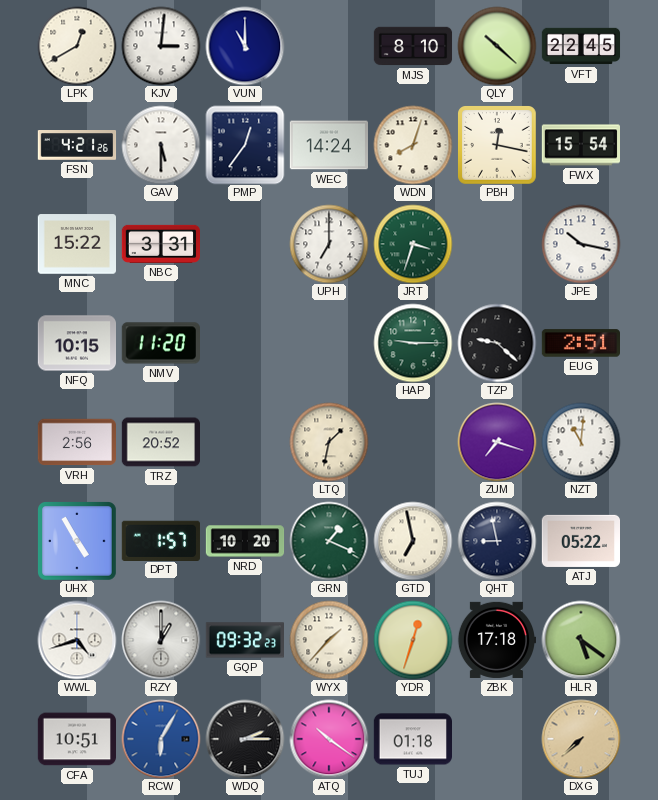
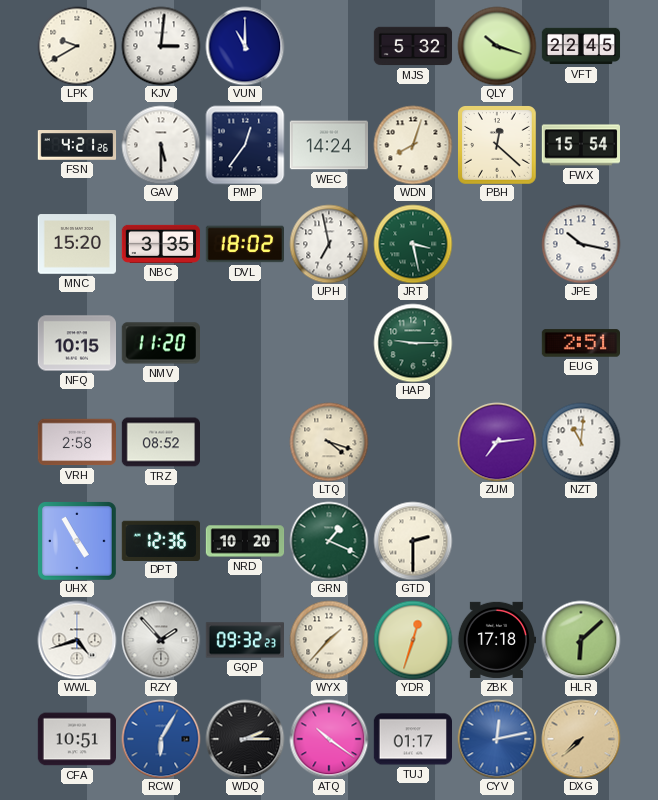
LPK: 12:40 -> 9:40
MJS: 8:10 -> 5:32
QLY: 10:22 -> 10:18
PBH: 12:17 -> 12:22
MNC: 15:22 -> 15:20
NBC: 3:31 -> 3:35
DVL: none -> 18:02
UPH: 7:00 -> 6:58
JRT: 3:33 -> 3:28
TZP: 9:22 -> none
VRH: 2:56 -> 2:58
TRZ: 20:52 -> 08:52
LTQ: 1:32 -> 4:18
ZUM: 7:18 -> 7:14
DPT: 1:57 -> 12:36
GTD: 6:58 -> 2:30
QHT: 8:58 -> none
ATJ: 05:22 -> none
RZY: 1:00 -> 1:53
HLR: 5:21 -> 6:08
TUJ: 01:18 -> 01:17
CYV: none -> 12:13
